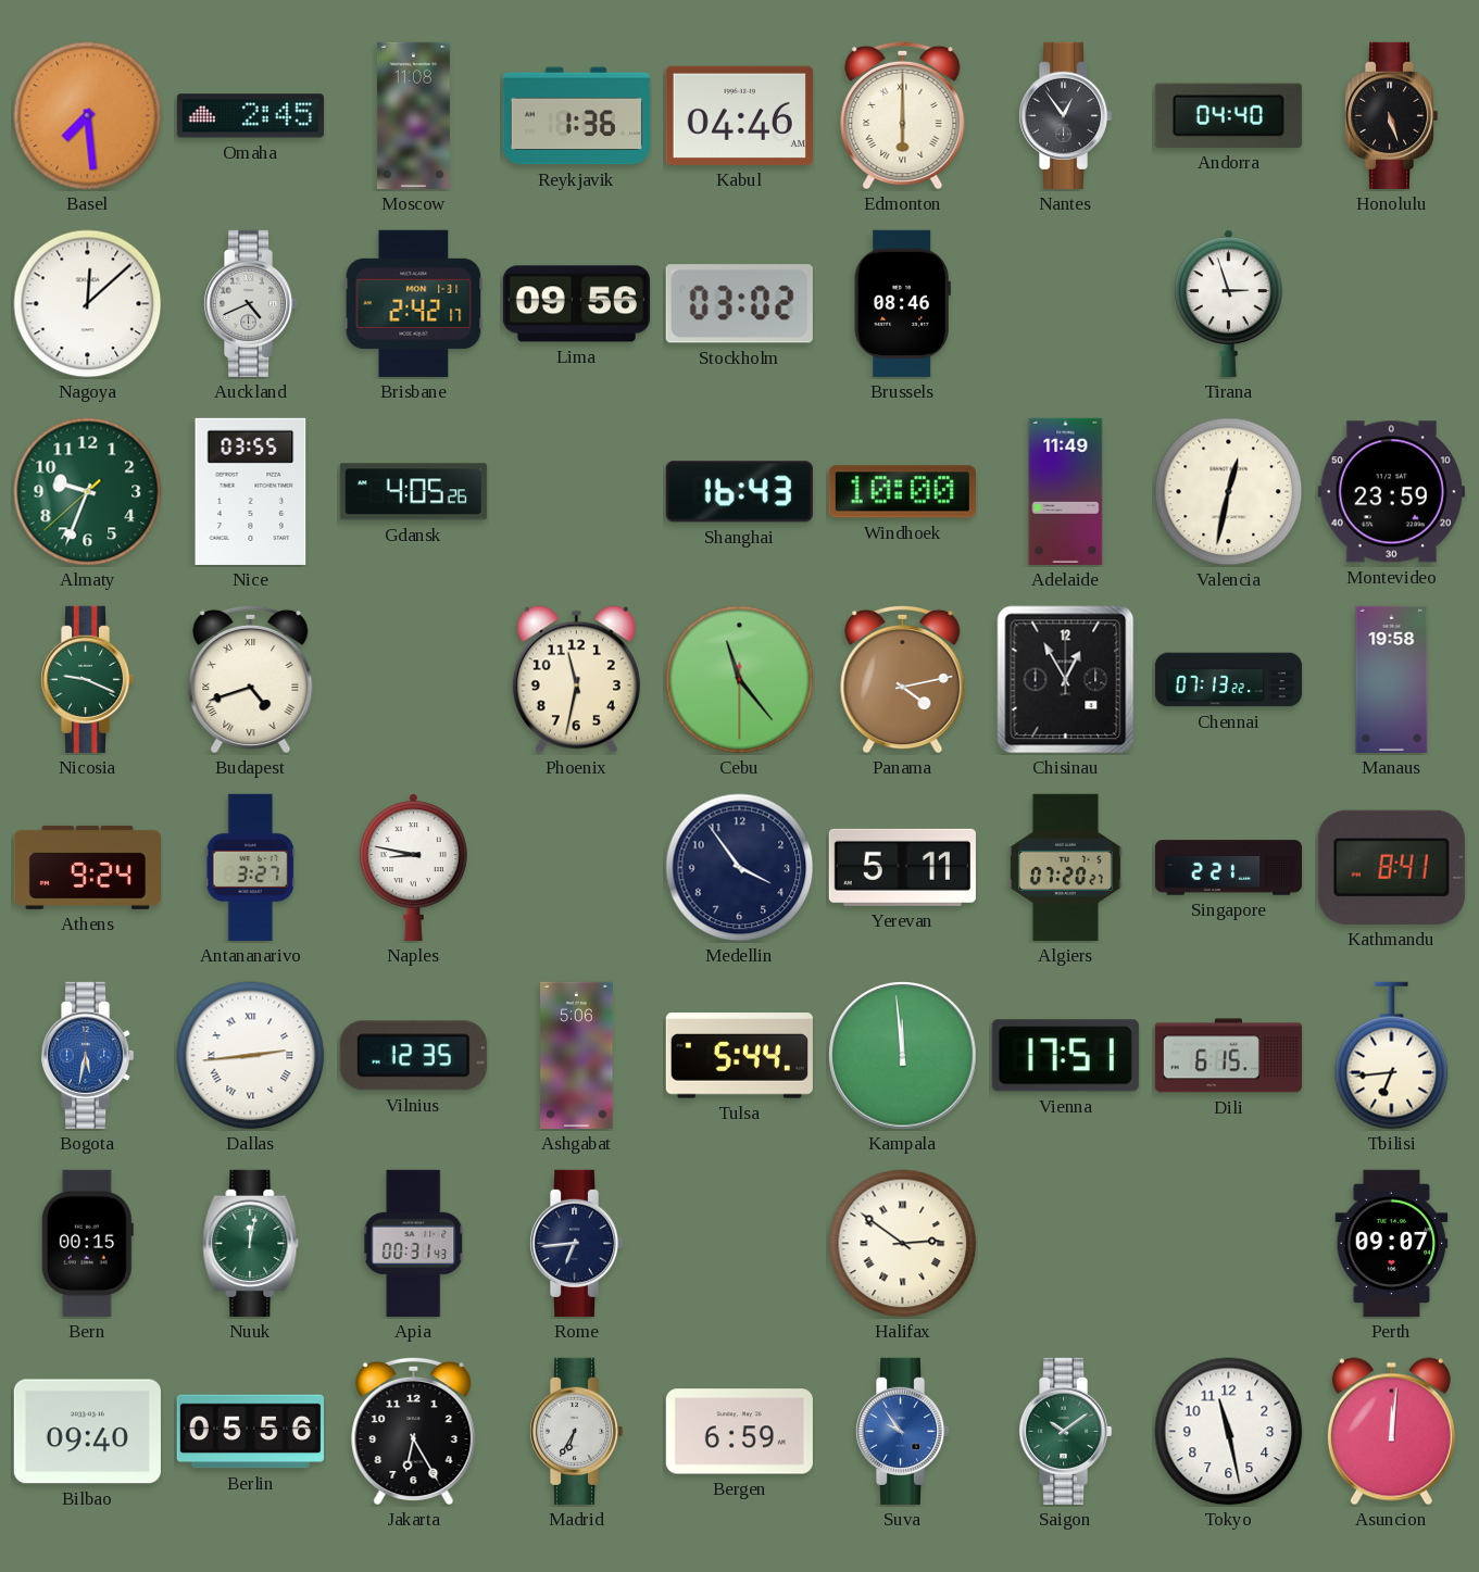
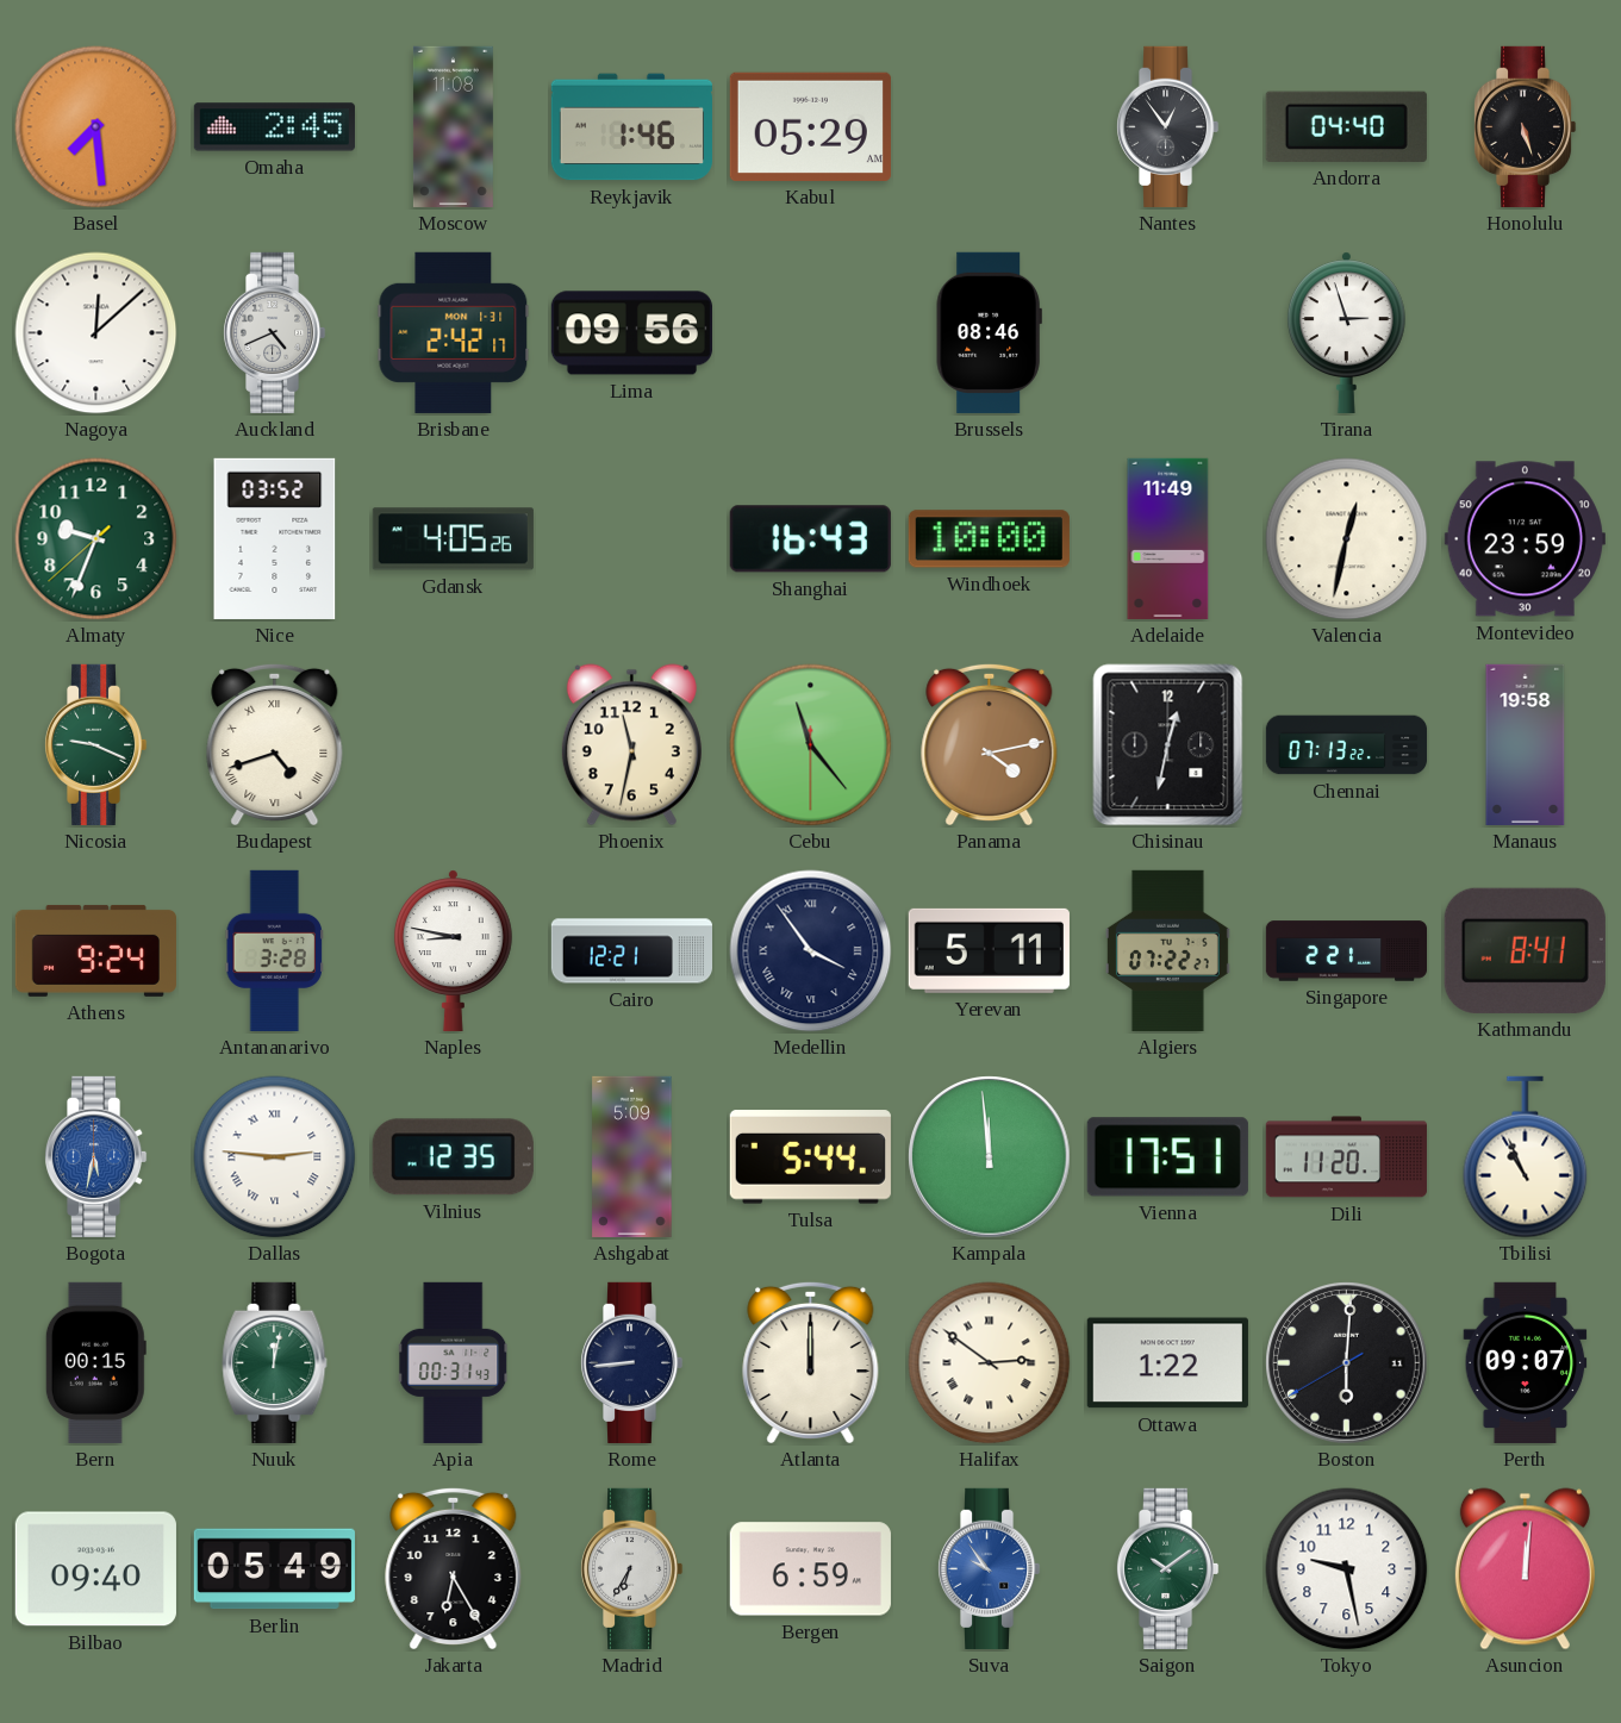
Reykjavik: 1:36 -> 1:46
Kabul: 04:46 -> 05:29
Edmonton: 6:00 -> none
Stockholm: 03:02 -> none
Nice: 03:55 -> 03:52
Chisinau: 12:55 -> 12:32
Antananarivo: 3:27 -> 3:28
Cairo: none -> 12:21
Medellin numerals: Arabic -> Roman
Algiers: 07:20 -> 07:22
Dallas: 2:44 -> 2:46
Ashgabat: 5:06 -> 5:09
Dili: 6:15 -> 11:20
Tbilisi: 6:44 -> 10:56
Rome: 6:44 -> 8:44
Atlanta: none -> 12:00
Ottawa: none -> 1:22
Boston: none -> 6:00
Berlin: 05:56 -> 05:49
Tokyo: 11:28 -> 9:28
